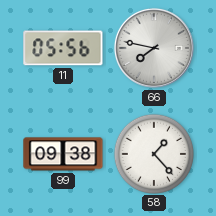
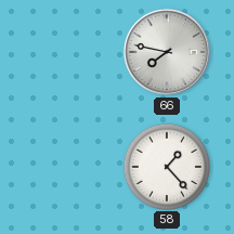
11: 05:56 -> none
99: 09:38 -> none
